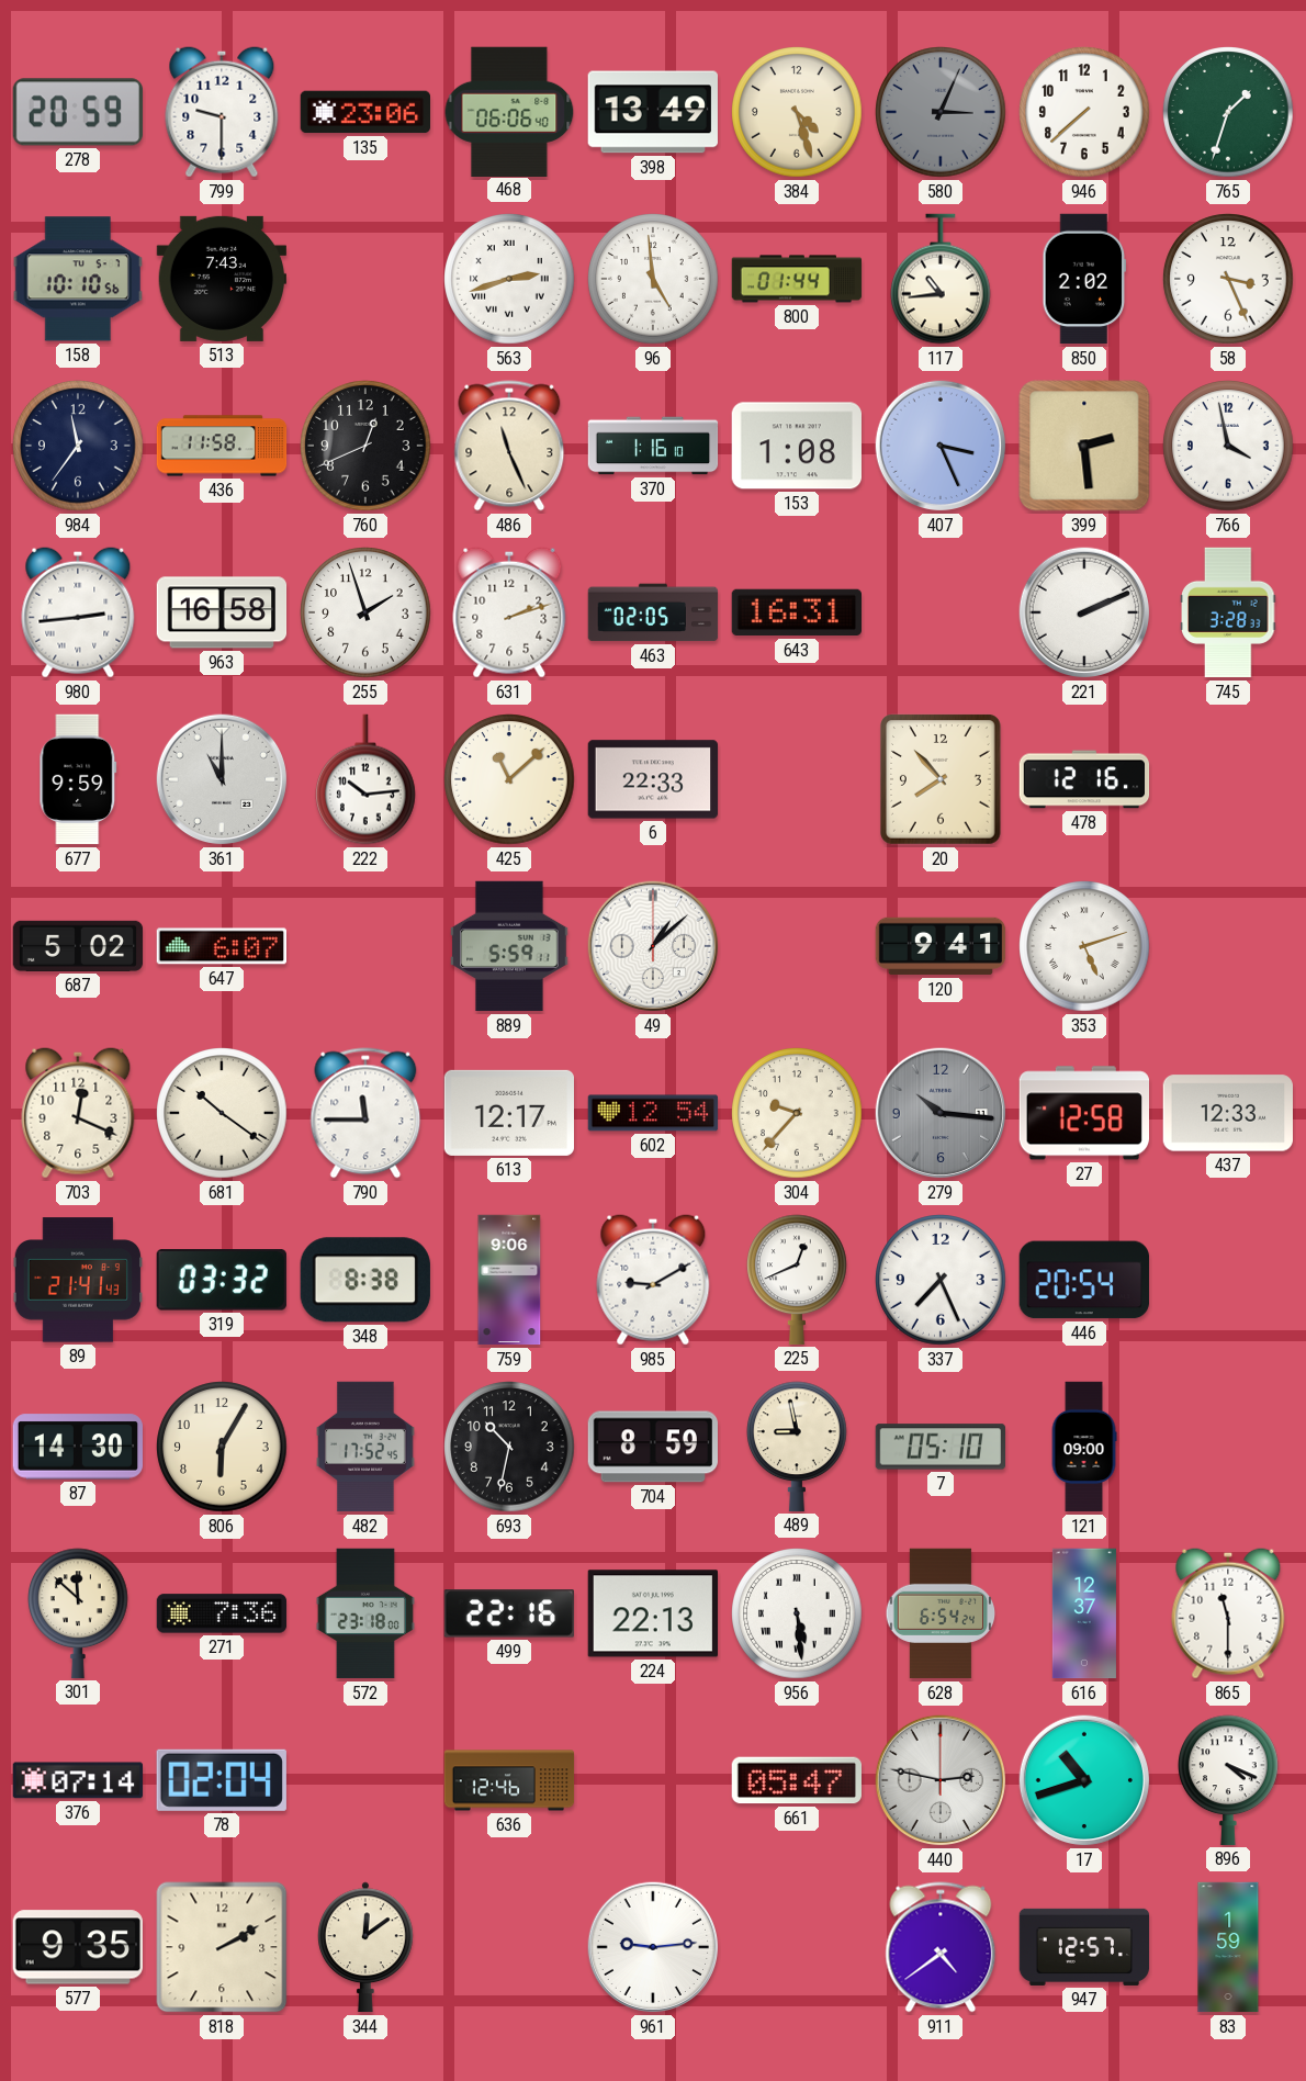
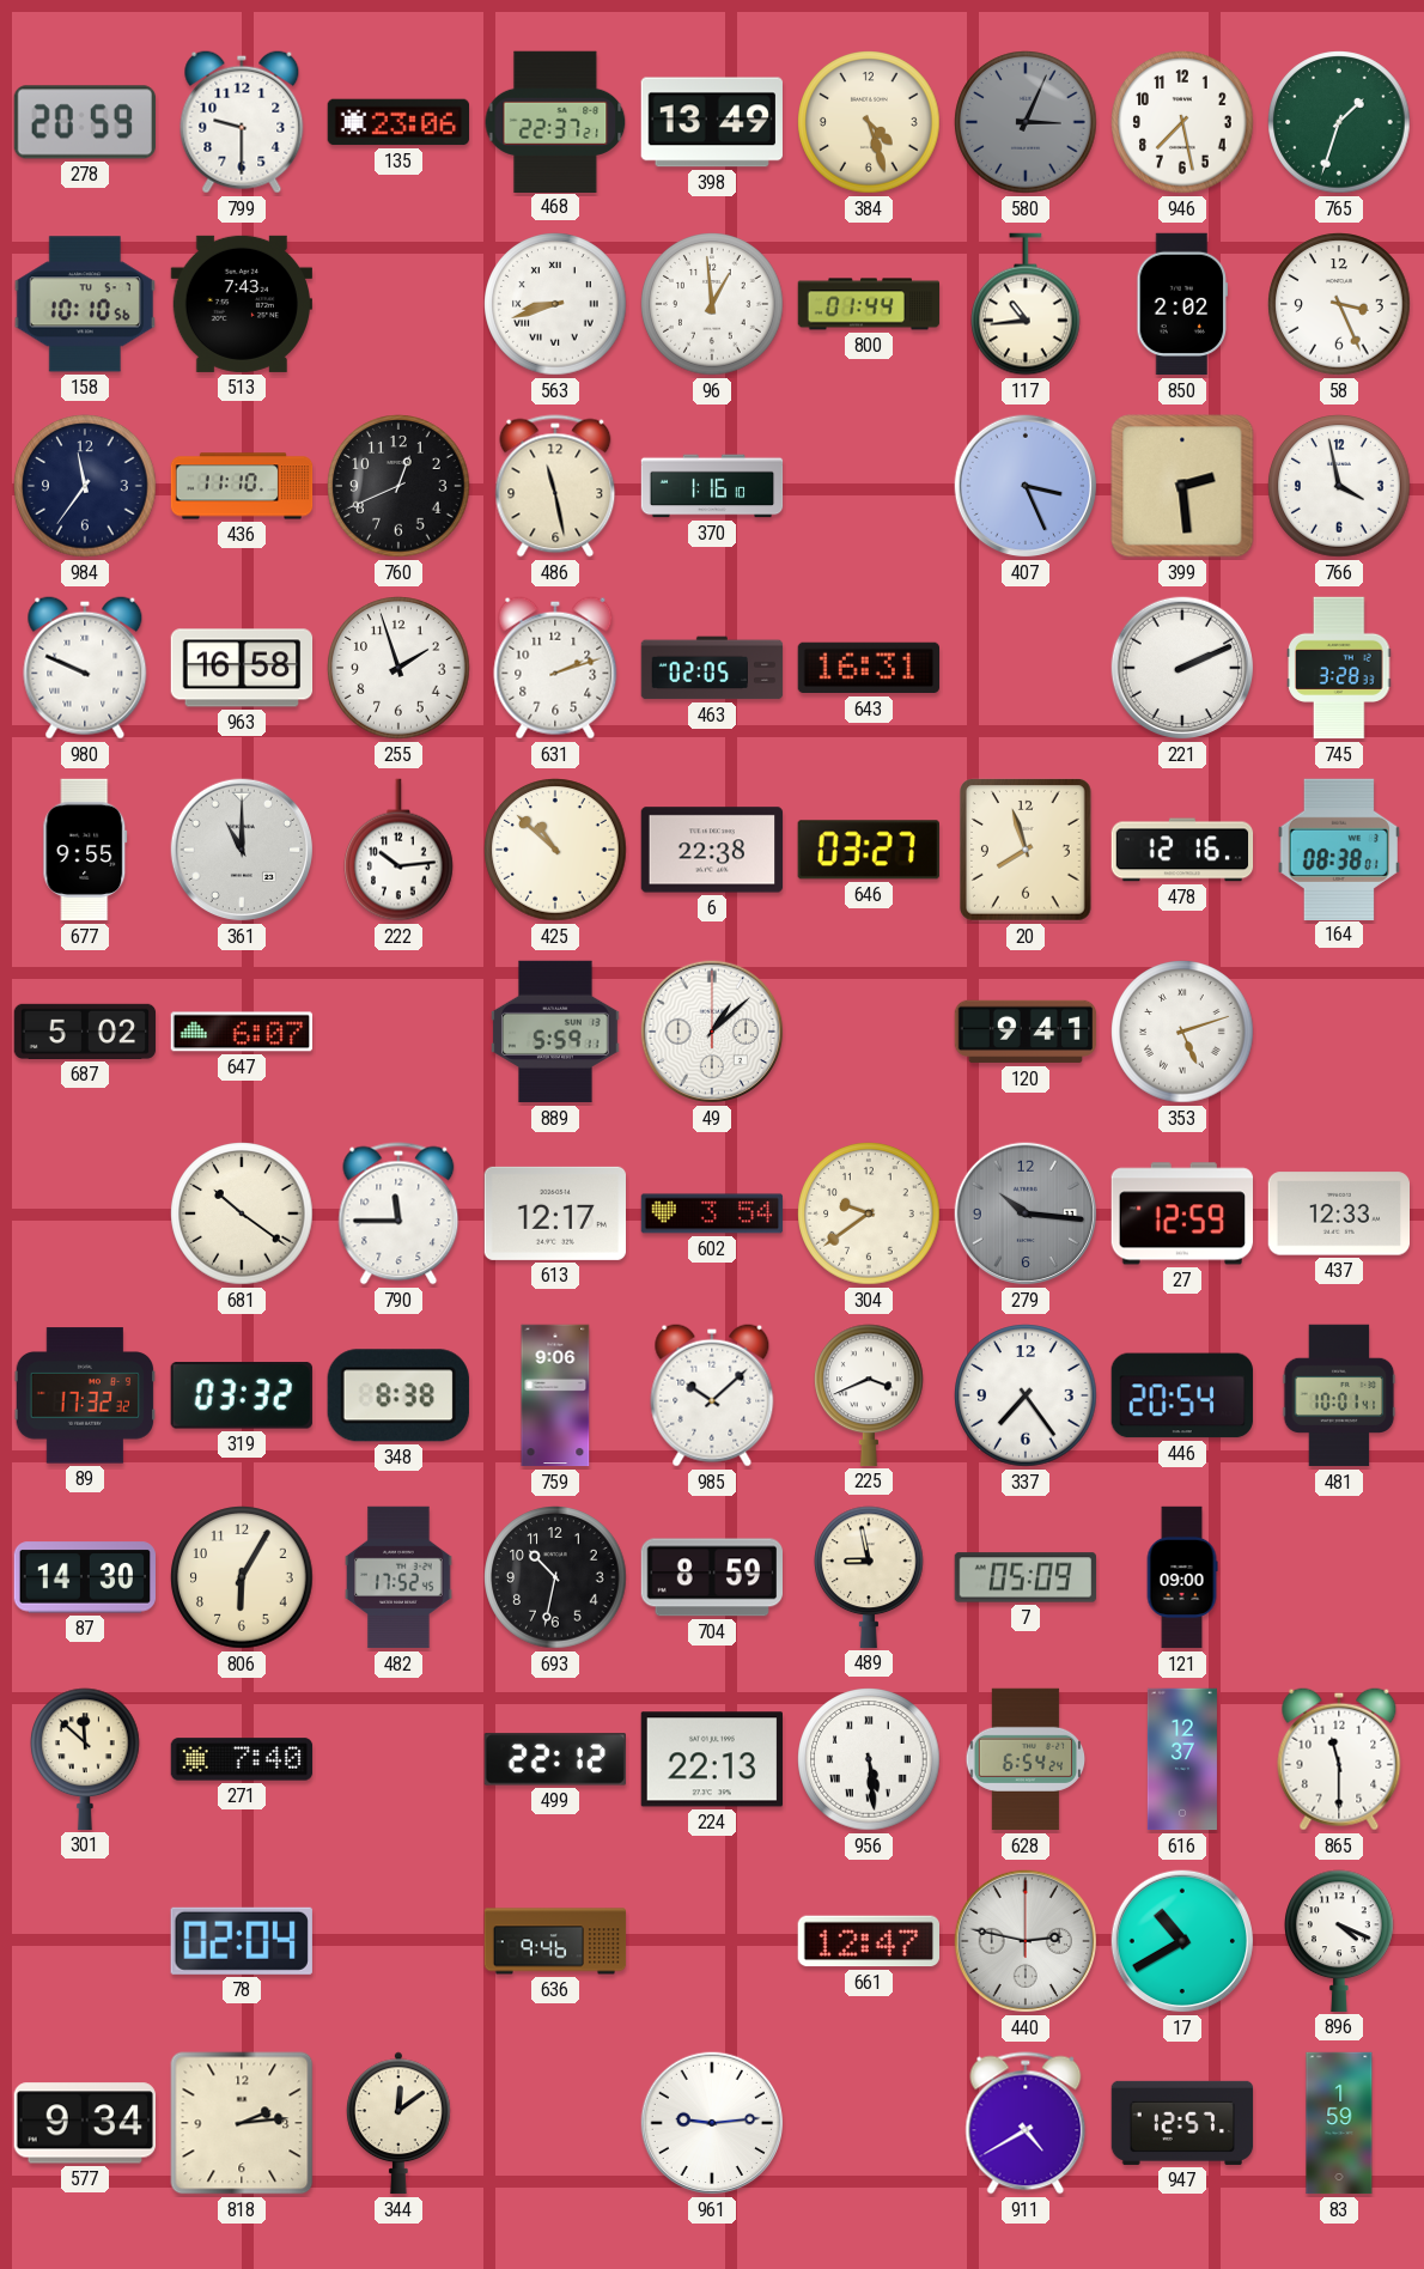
468: 06:06 -> 22:37
946: 7:38 -> 7:28
563: 2:42 -> 8:42
96: 4:59 -> 12:59
436: 11:58 -> 11:10
486: 11:26 -> 11:28
153: 1:08 -> none
980: 2:44 -> 9:49
677: 9:59 -> 9:55
425: 11:08 -> 10:52
6: 22:33 -> 22:38
646: none -> 03:27
20: 7:53 -> 7:57
164: none -> 08:38
703: 12:19 -> none
602: 12:54 -> 3:54
304: 9:37 -> 9:39
27: 12:58 -> 12:59
89: 21:41 -> 17:32
985: 9:10 -> 10:08
225: 12:41 -> 3:41
337: 7:26 -> 7:24
481: none -> 10:01
7: 05:10 -> 05:09
271: 7:36 -> 7:40
572: 23:18 -> none
499: 22:16 -> 22:12
376: 07:14 -> none
636: 12:46 -> 9:46
661: 05:47 -> 12:47
17: 10:42 -> 10:40
577: 9:35 -> 9:34
818: 2:10 -> 2:14
911: 4:39 -> 4:40
